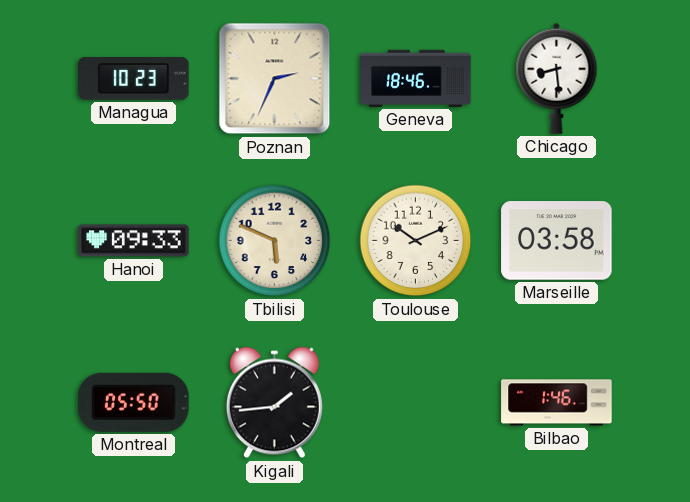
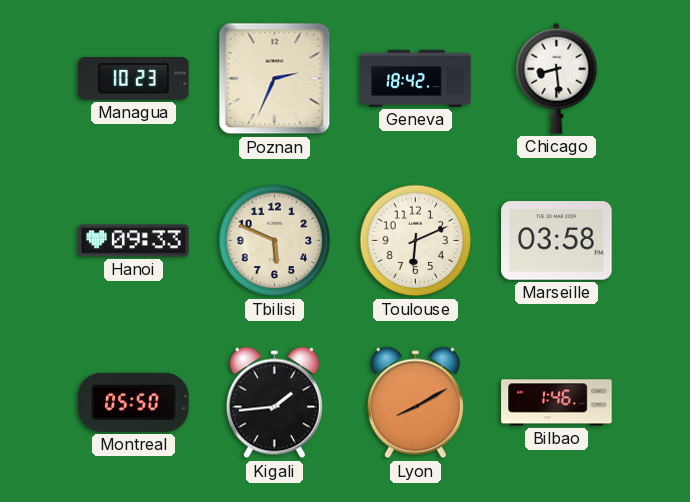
Geneva: 18:46 -> 18:42
Toulouse: 10:11 -> 6:11
Lyon: none -> 8:10
